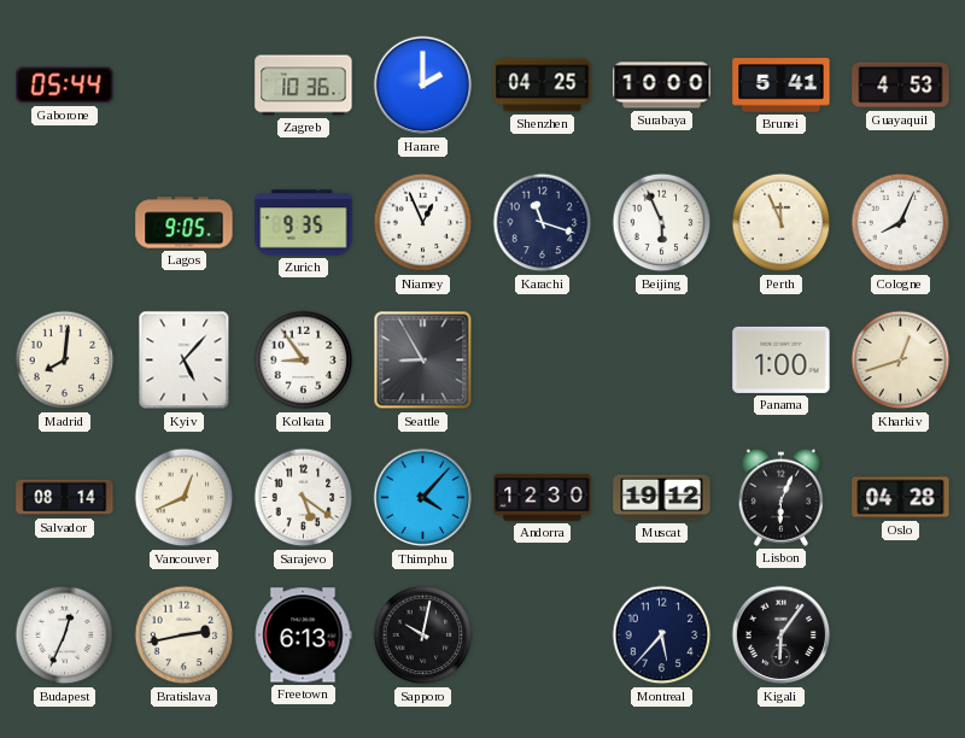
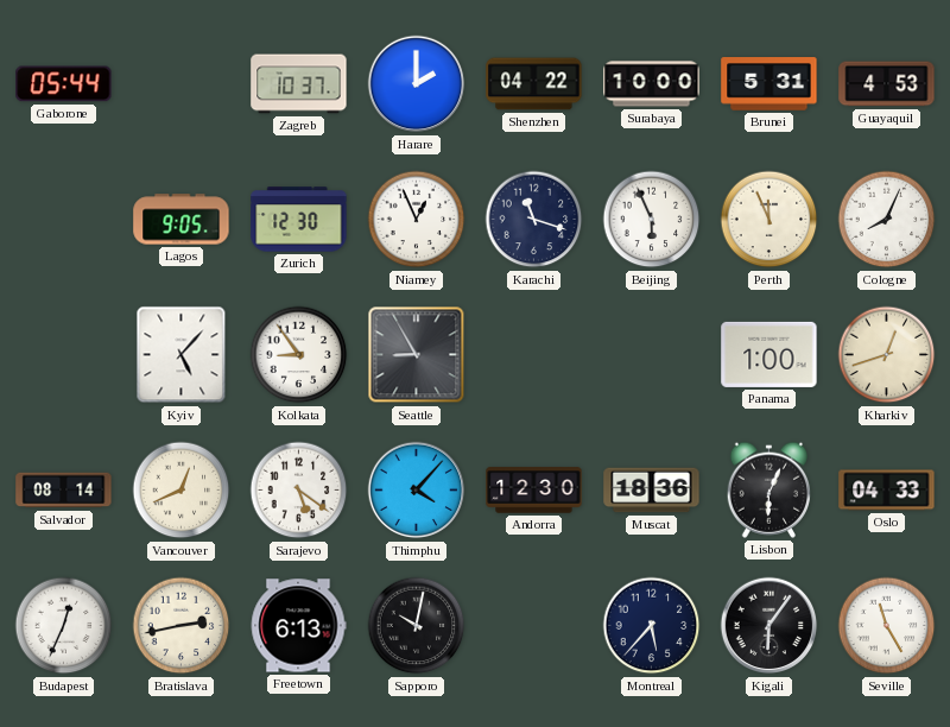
Zagreb: 10:36 -> 10:37
Shenzhen: 04:25 -> 04:22
Brunei: 5:41 -> 5:31
Zurich: 9:35 -> 12:30
Madrid: 8:01 -> none
Muscat: 19:12 -> 18:36
Oslo: 04:28 -> 04:33
Seville: none -> 11:25
